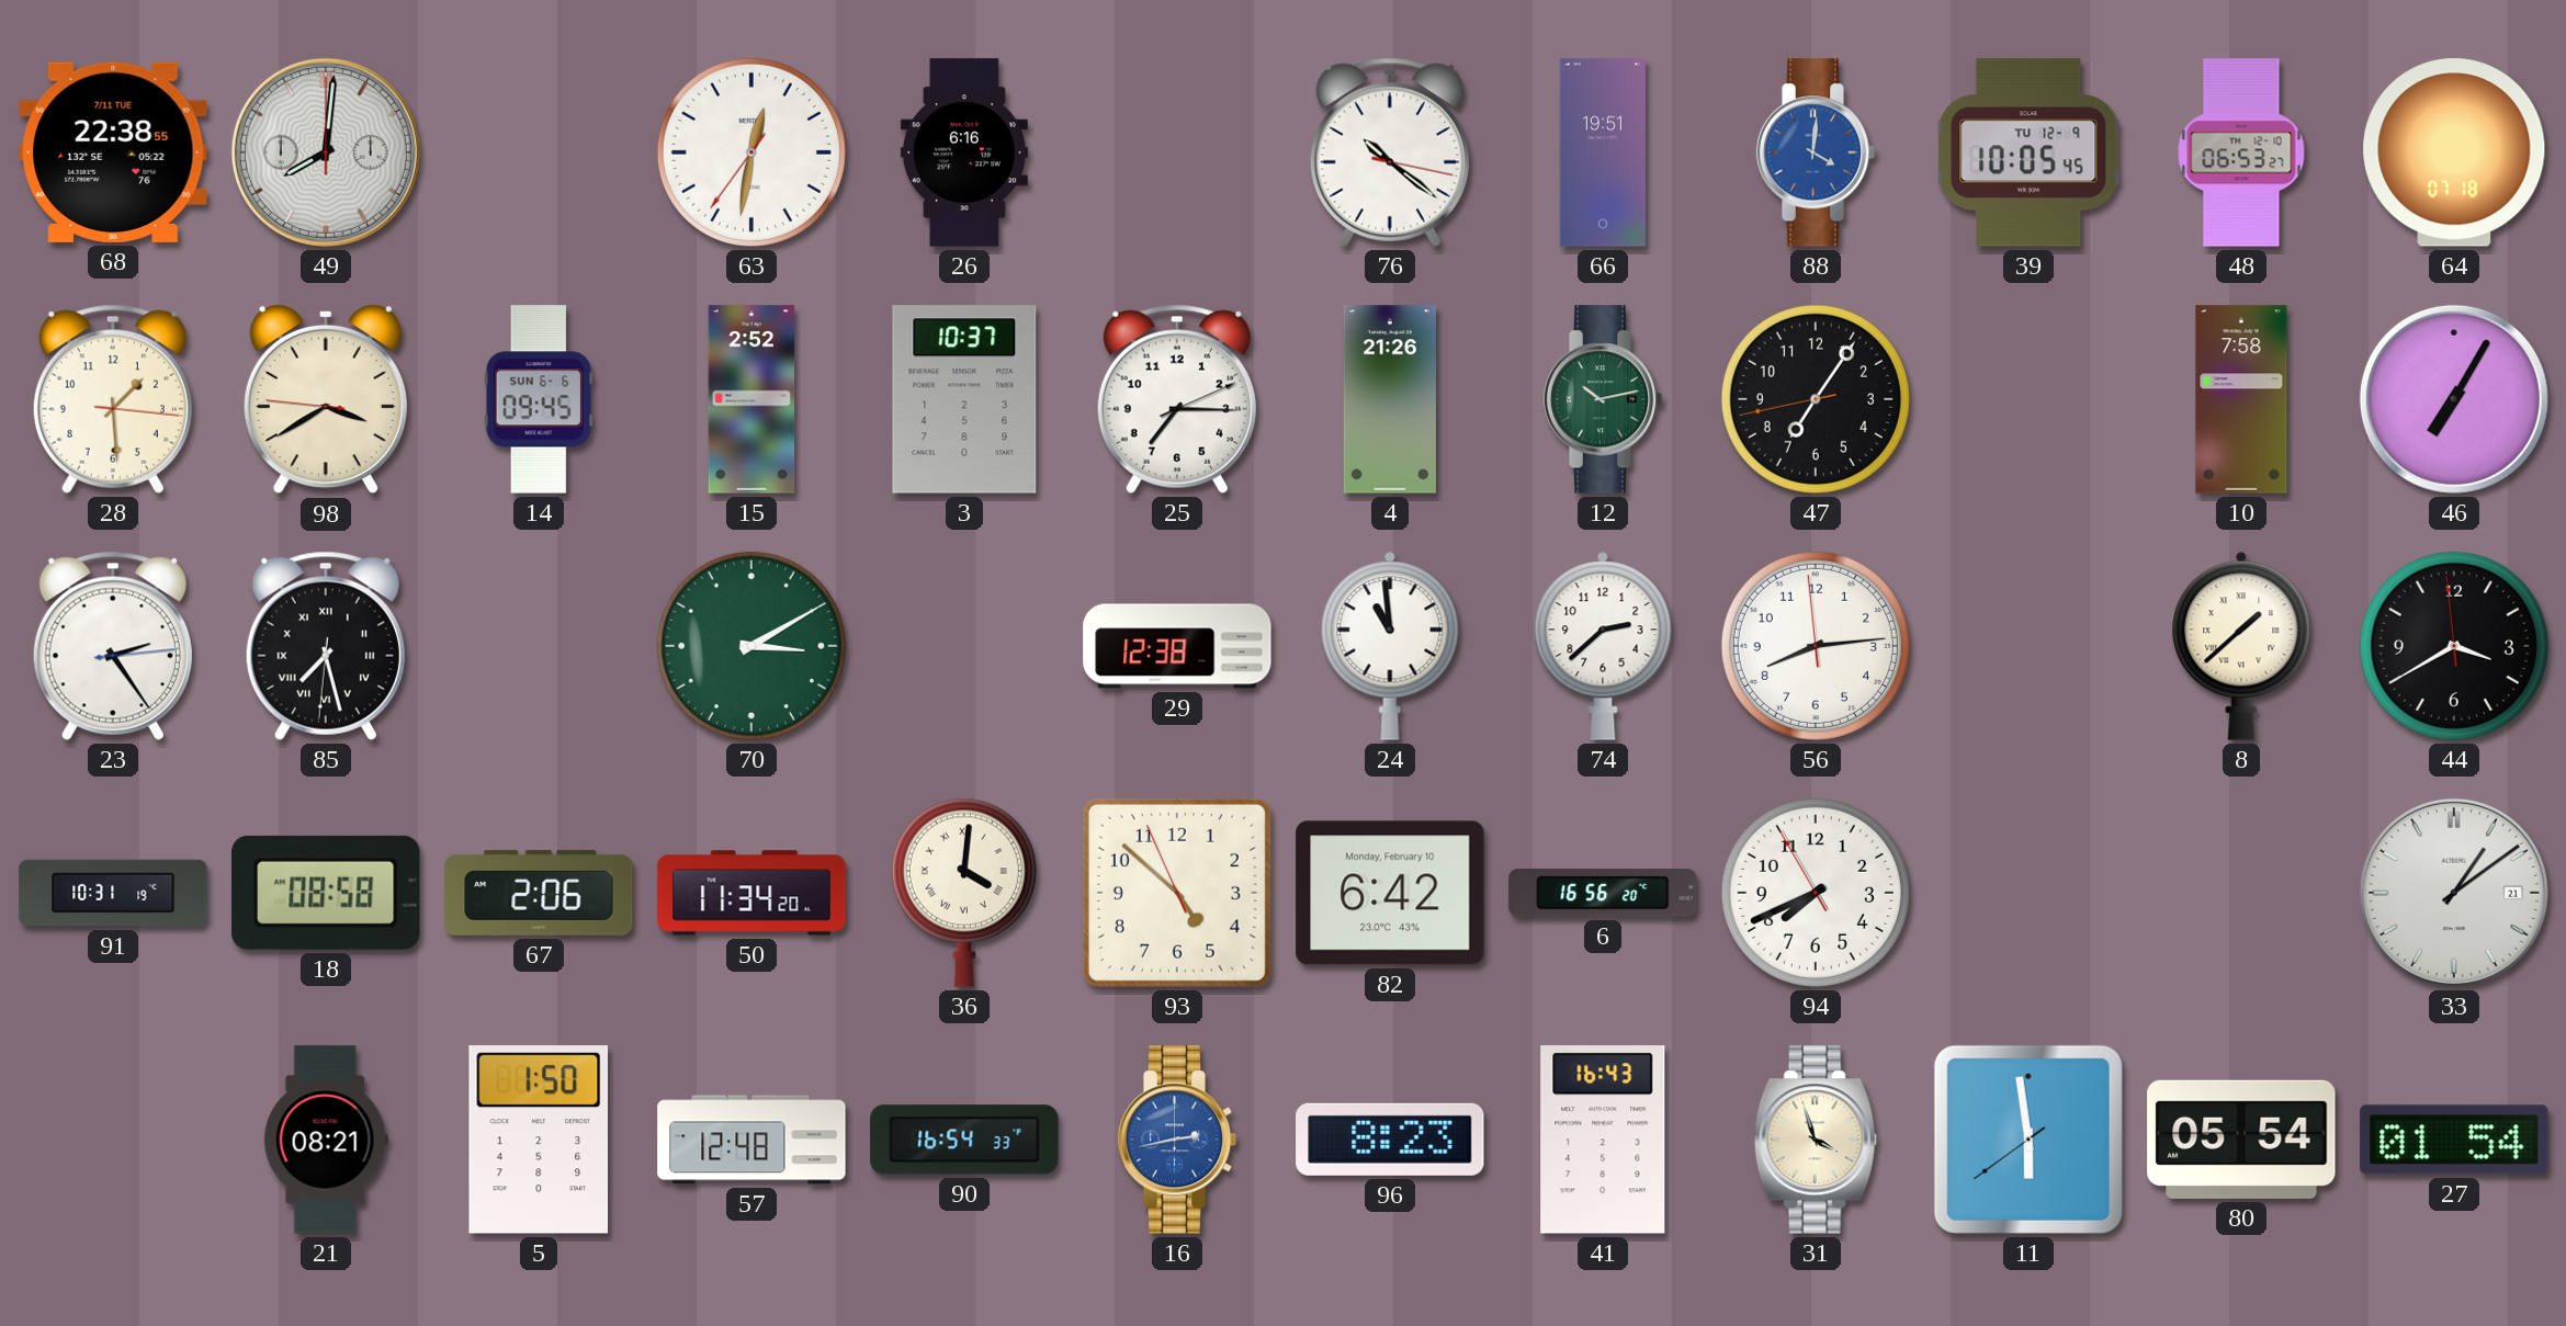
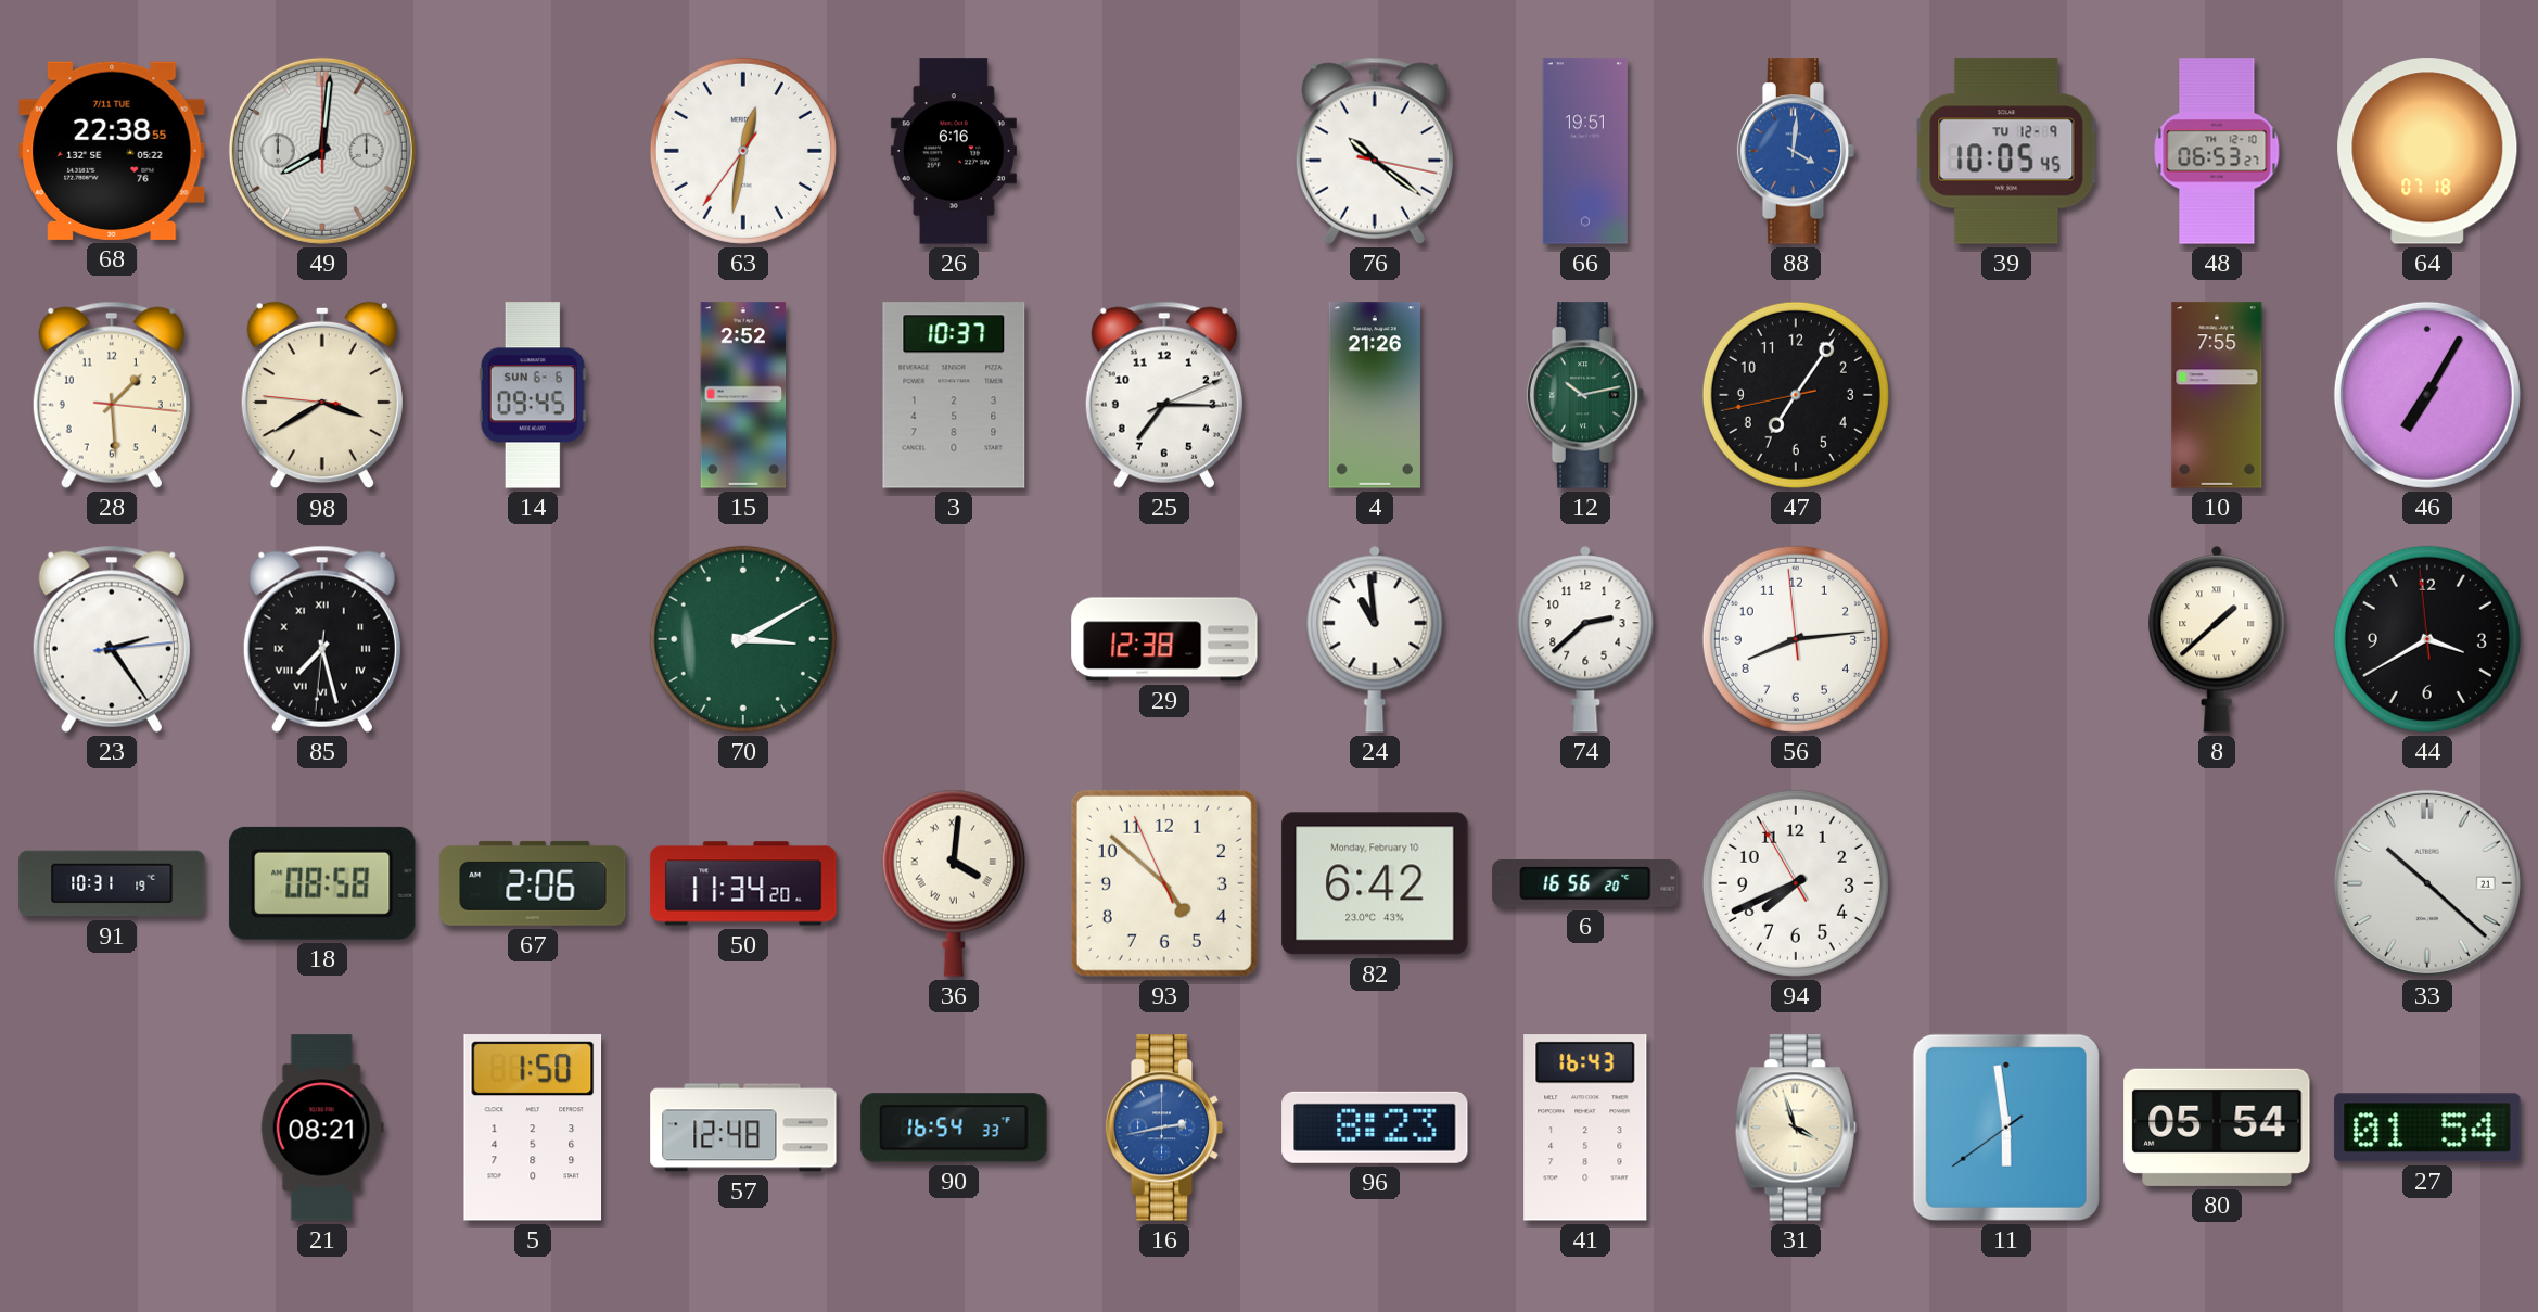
10: 7:58 -> 7:55
33: 1:09 -> 10:22
